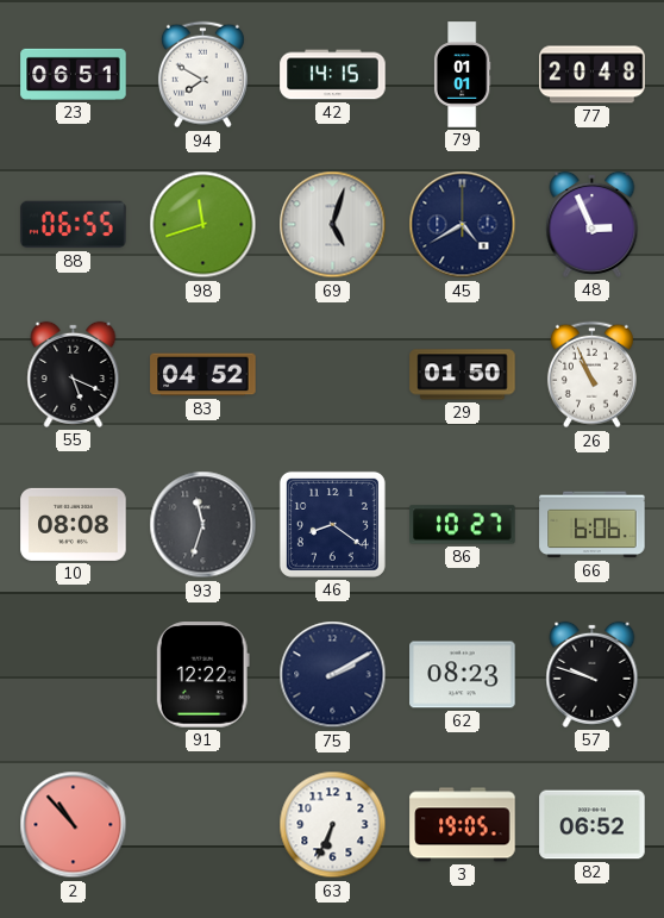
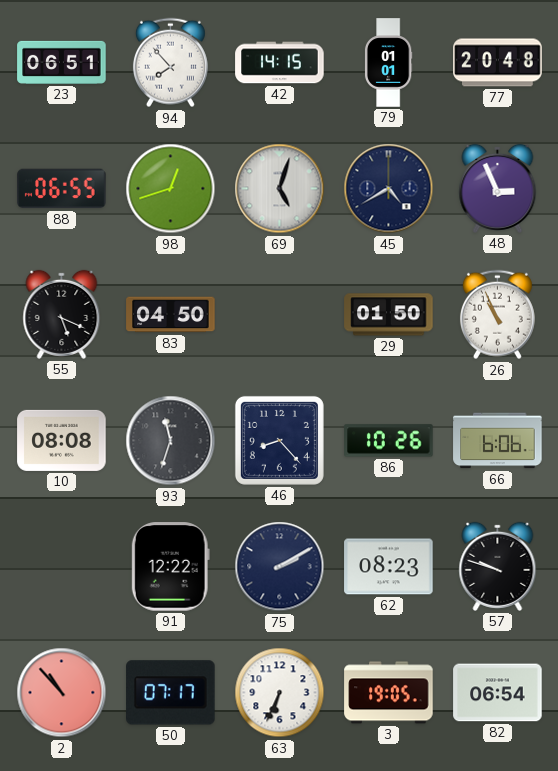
94: 7:50 -> 7:53
98: 11:42 -> 12:42
83: 04:52 -> 04:50
46: 8:21 -> 8:23
86: 10:27 -> 10:26
50: none -> 07:17
82: 06:52 -> 06:54
